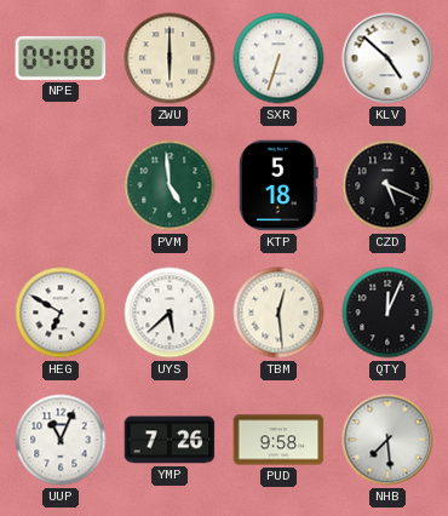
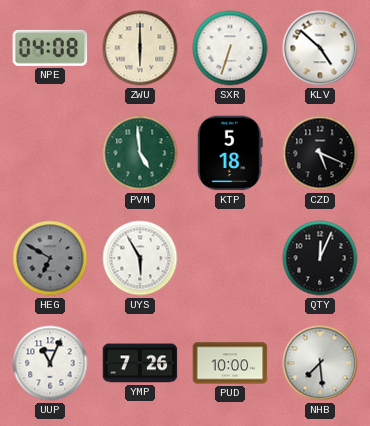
HEG dial: white -> grey
UYS: 5:38 -> 5:55
TBM: 12:29 -> none
PUD: 9:58 -> 10:00
